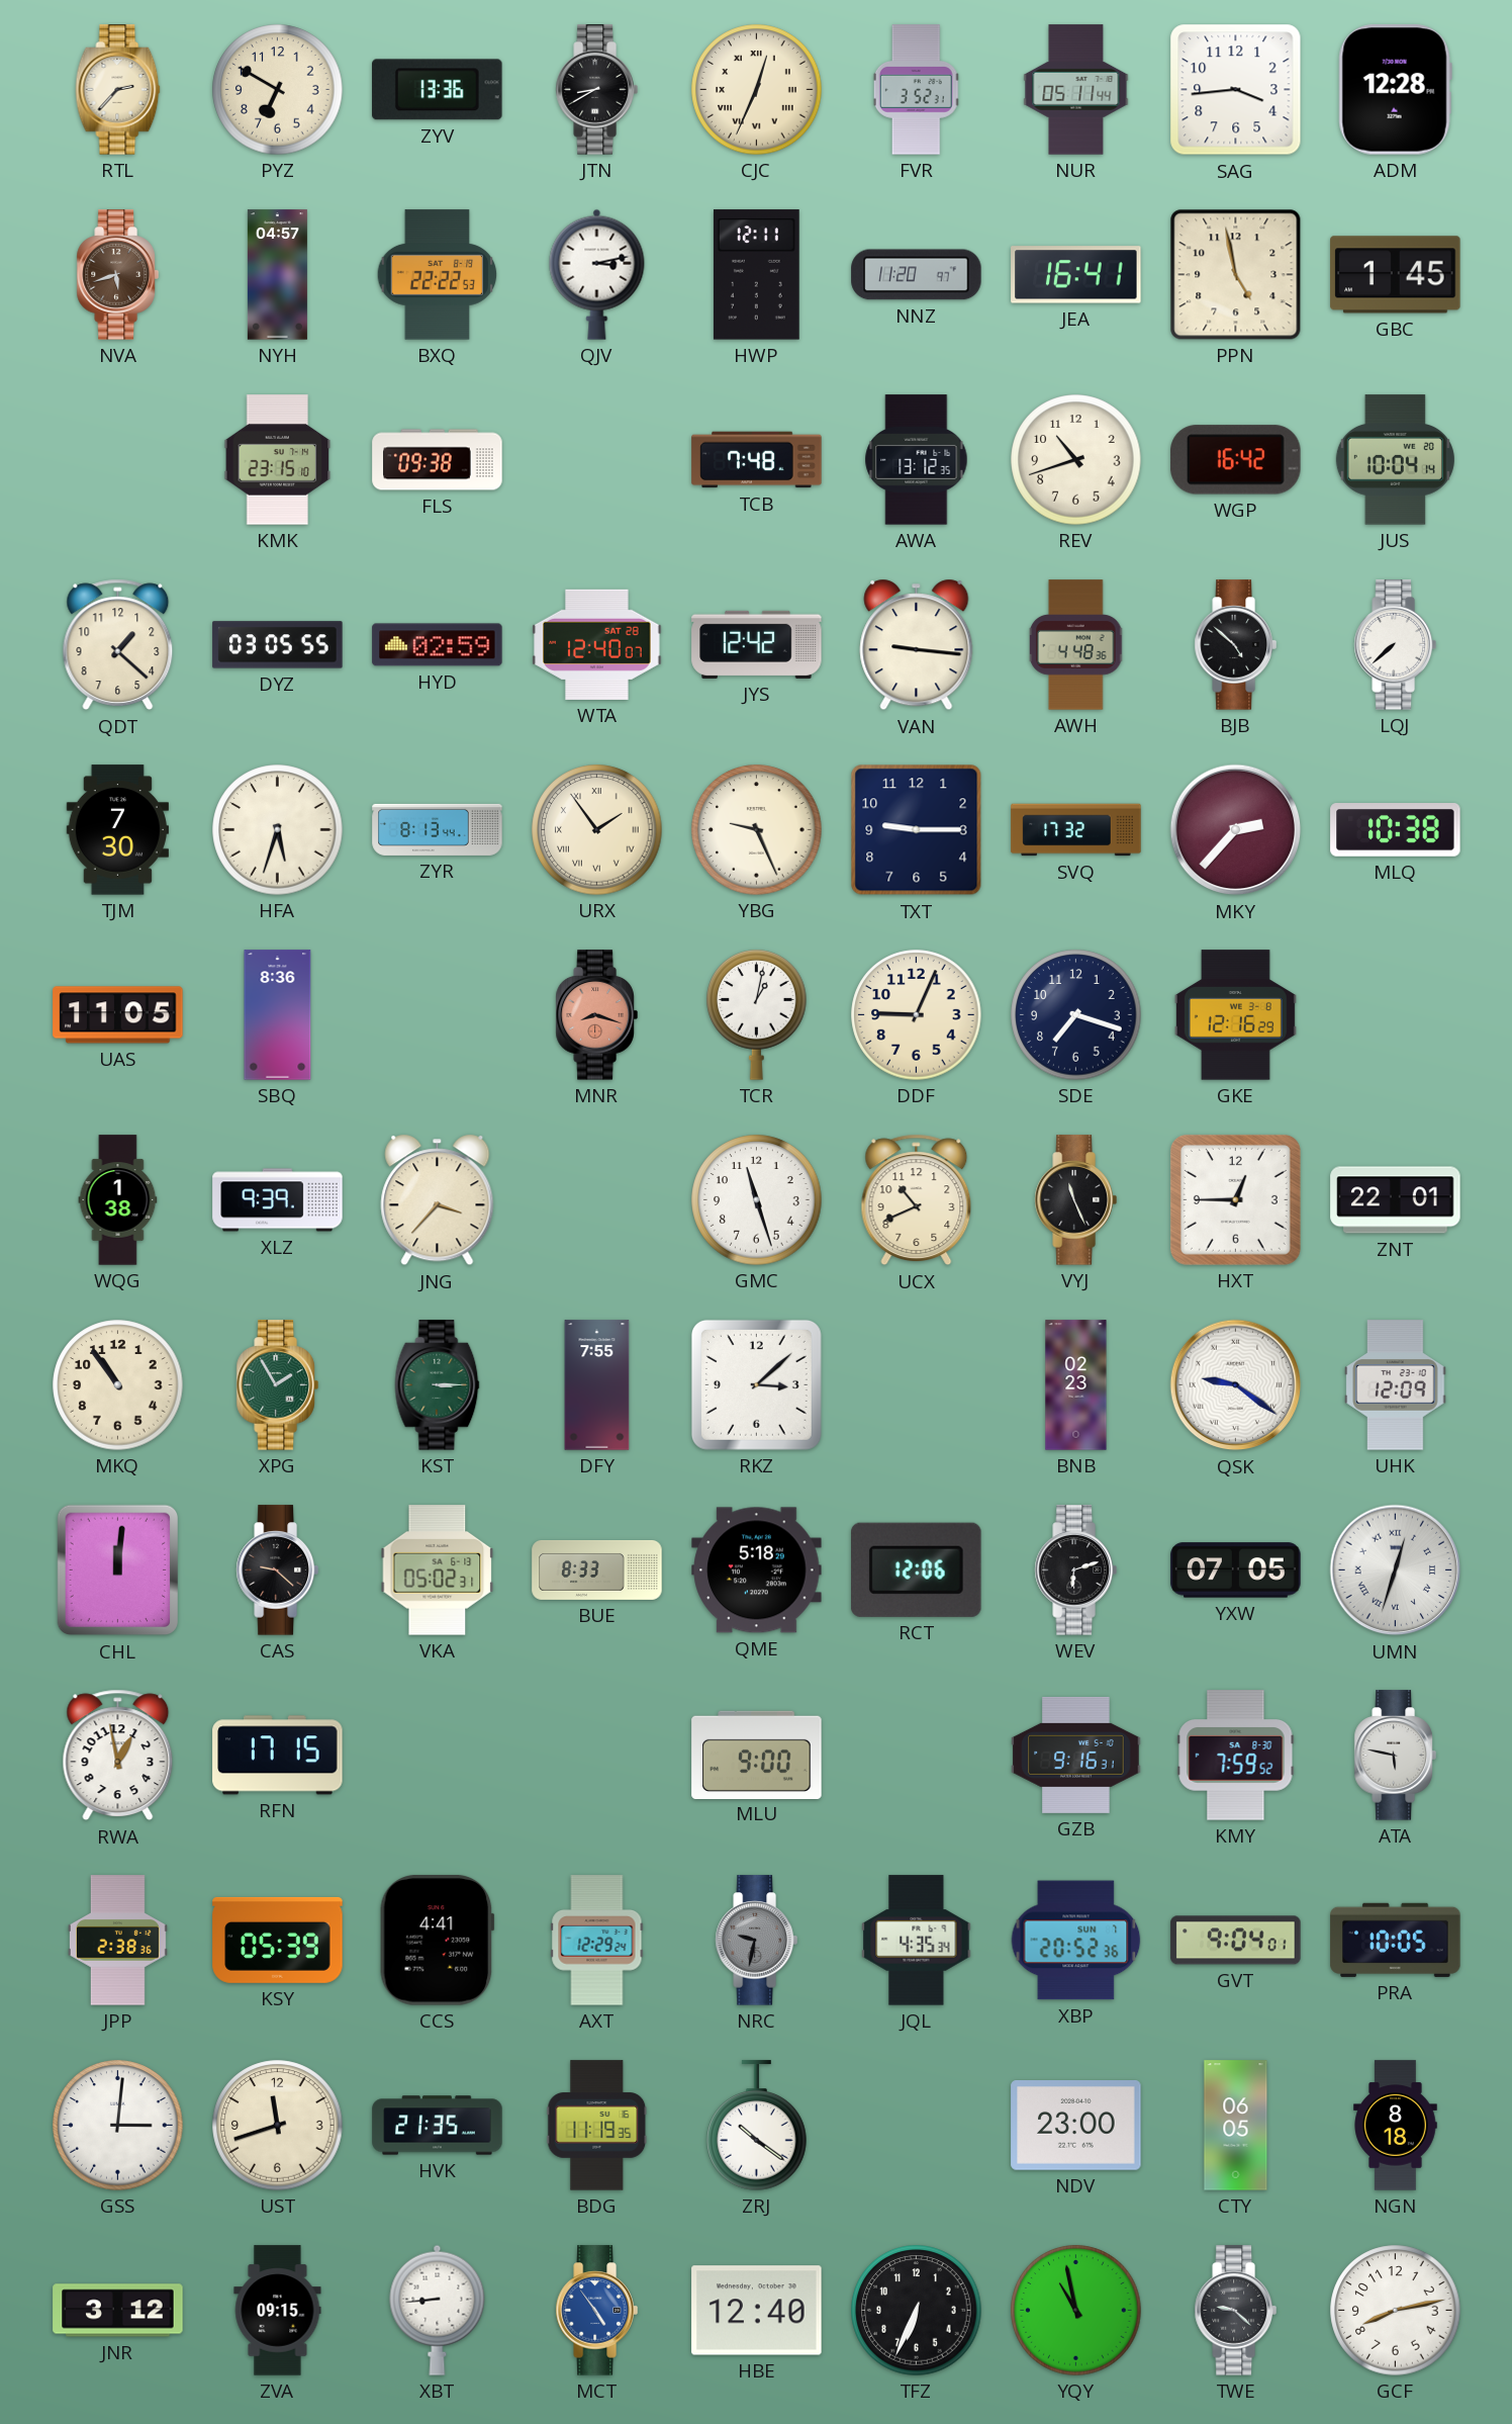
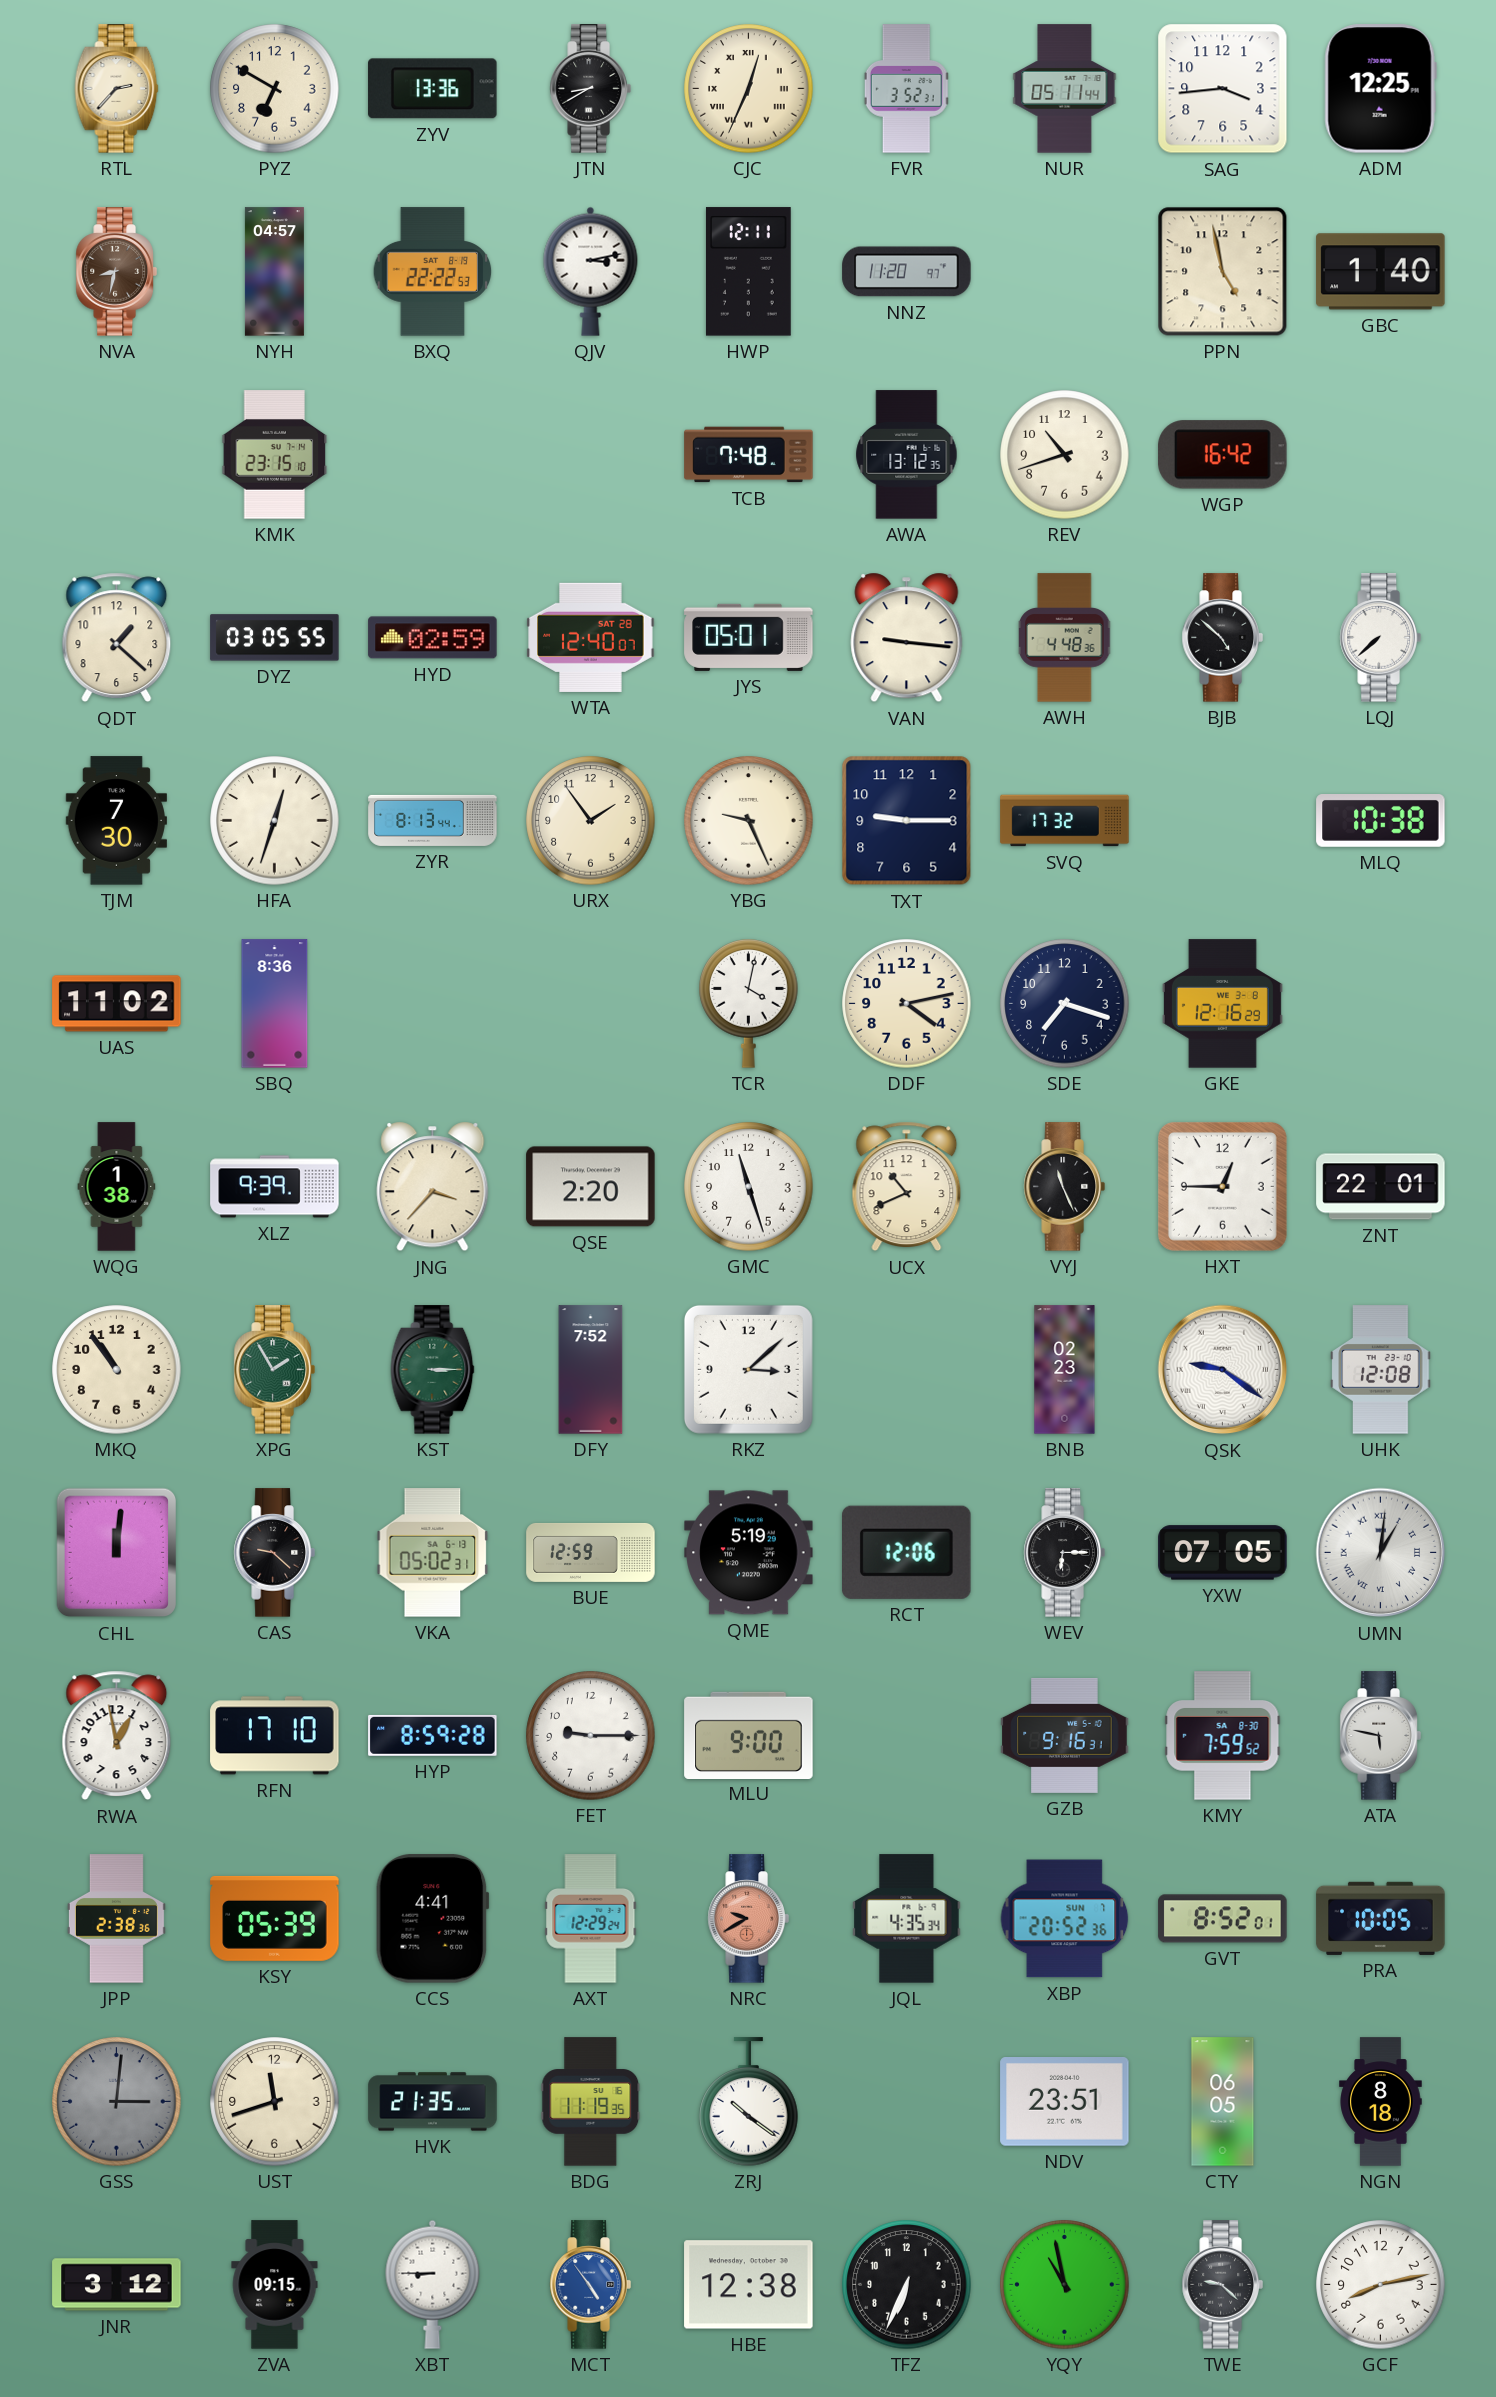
ADM: 12:28 -> 12:25
NVA: 5:42 -> 8:32
JEA: 16:41 -> none
GBC: 1:45 -> 1:40
FLS: 09:38 -> none
JUS: 10:04 -> none
JYS: 12:42 -> 05:01
HFA: 5:33 -> 12:33
URX numerals: Roman -> Arabic
MKY: 2:37 -> none
UAS: 11:05 -> 11:02
MNR: 8:18 -> none
TCR: 1:02 -> 4:02
DDF: 9:04 -> 4:13
QSE: none -> 2:20
DFY: 7:55 -> 7:52
UHK: 12:09 -> 12:08
BUE: 8:33 -> 12:59
QME: 5:18 -> 5:19
WEV: 6:12 -> 6:15
UMN: 12:33 -> 1:01
RFN: 17:15 -> 17:10
HYP: none -> 8:59
FET: none -> 9:15
NRC: 9:32 -> 9:40
NRC dial: grey -> salmon
GVT: 9:04 -> 8:52
GSS dial: white -> grey
NDV: 23:00 -> 23:51
XBT: 8:44 -> 8:45
HBE: 12:40 -> 12:38
